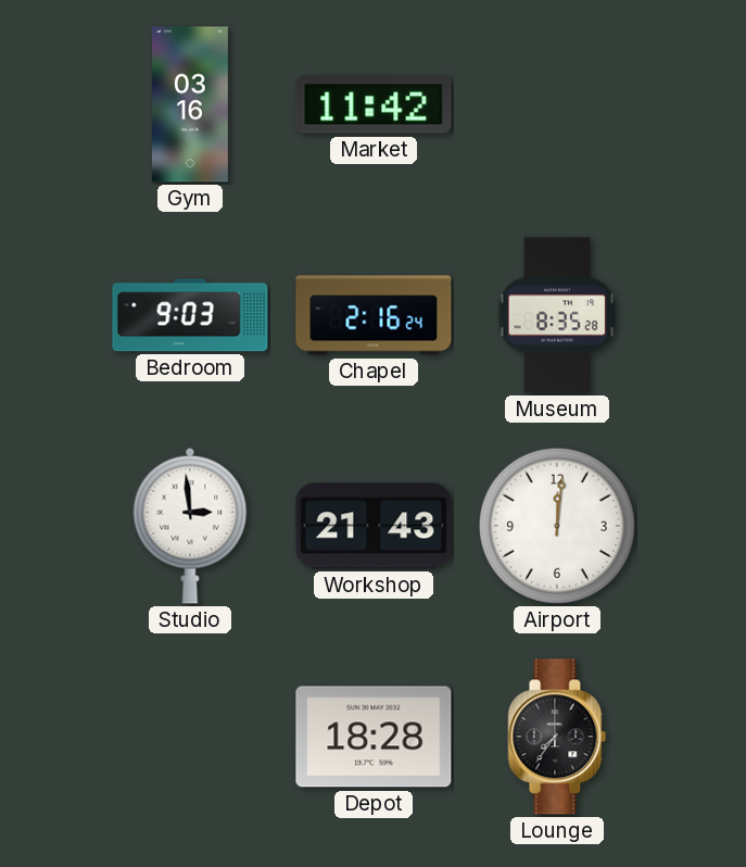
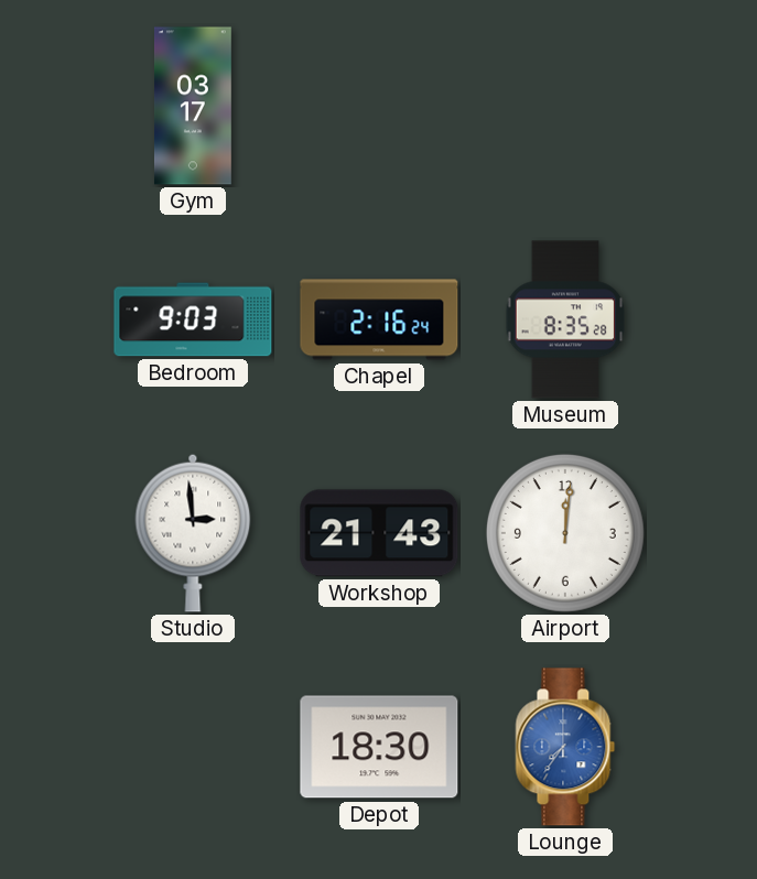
Gym: 03:16 -> 03:17
Market: 11:42 -> none
Depot: 18:28 -> 18:30
Lounge dial: black -> blue
